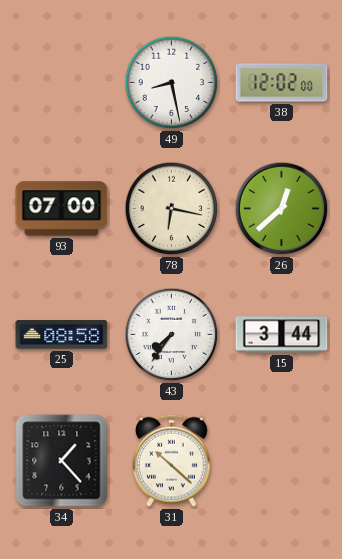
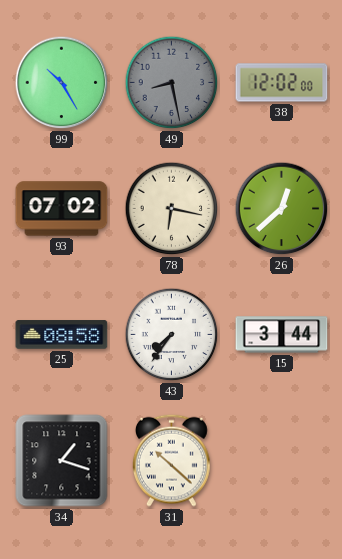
99: none -> 10:25
49 dial: white -> grey
93: 07:00 -> 07:02
34: 1:23 -> 1:18
